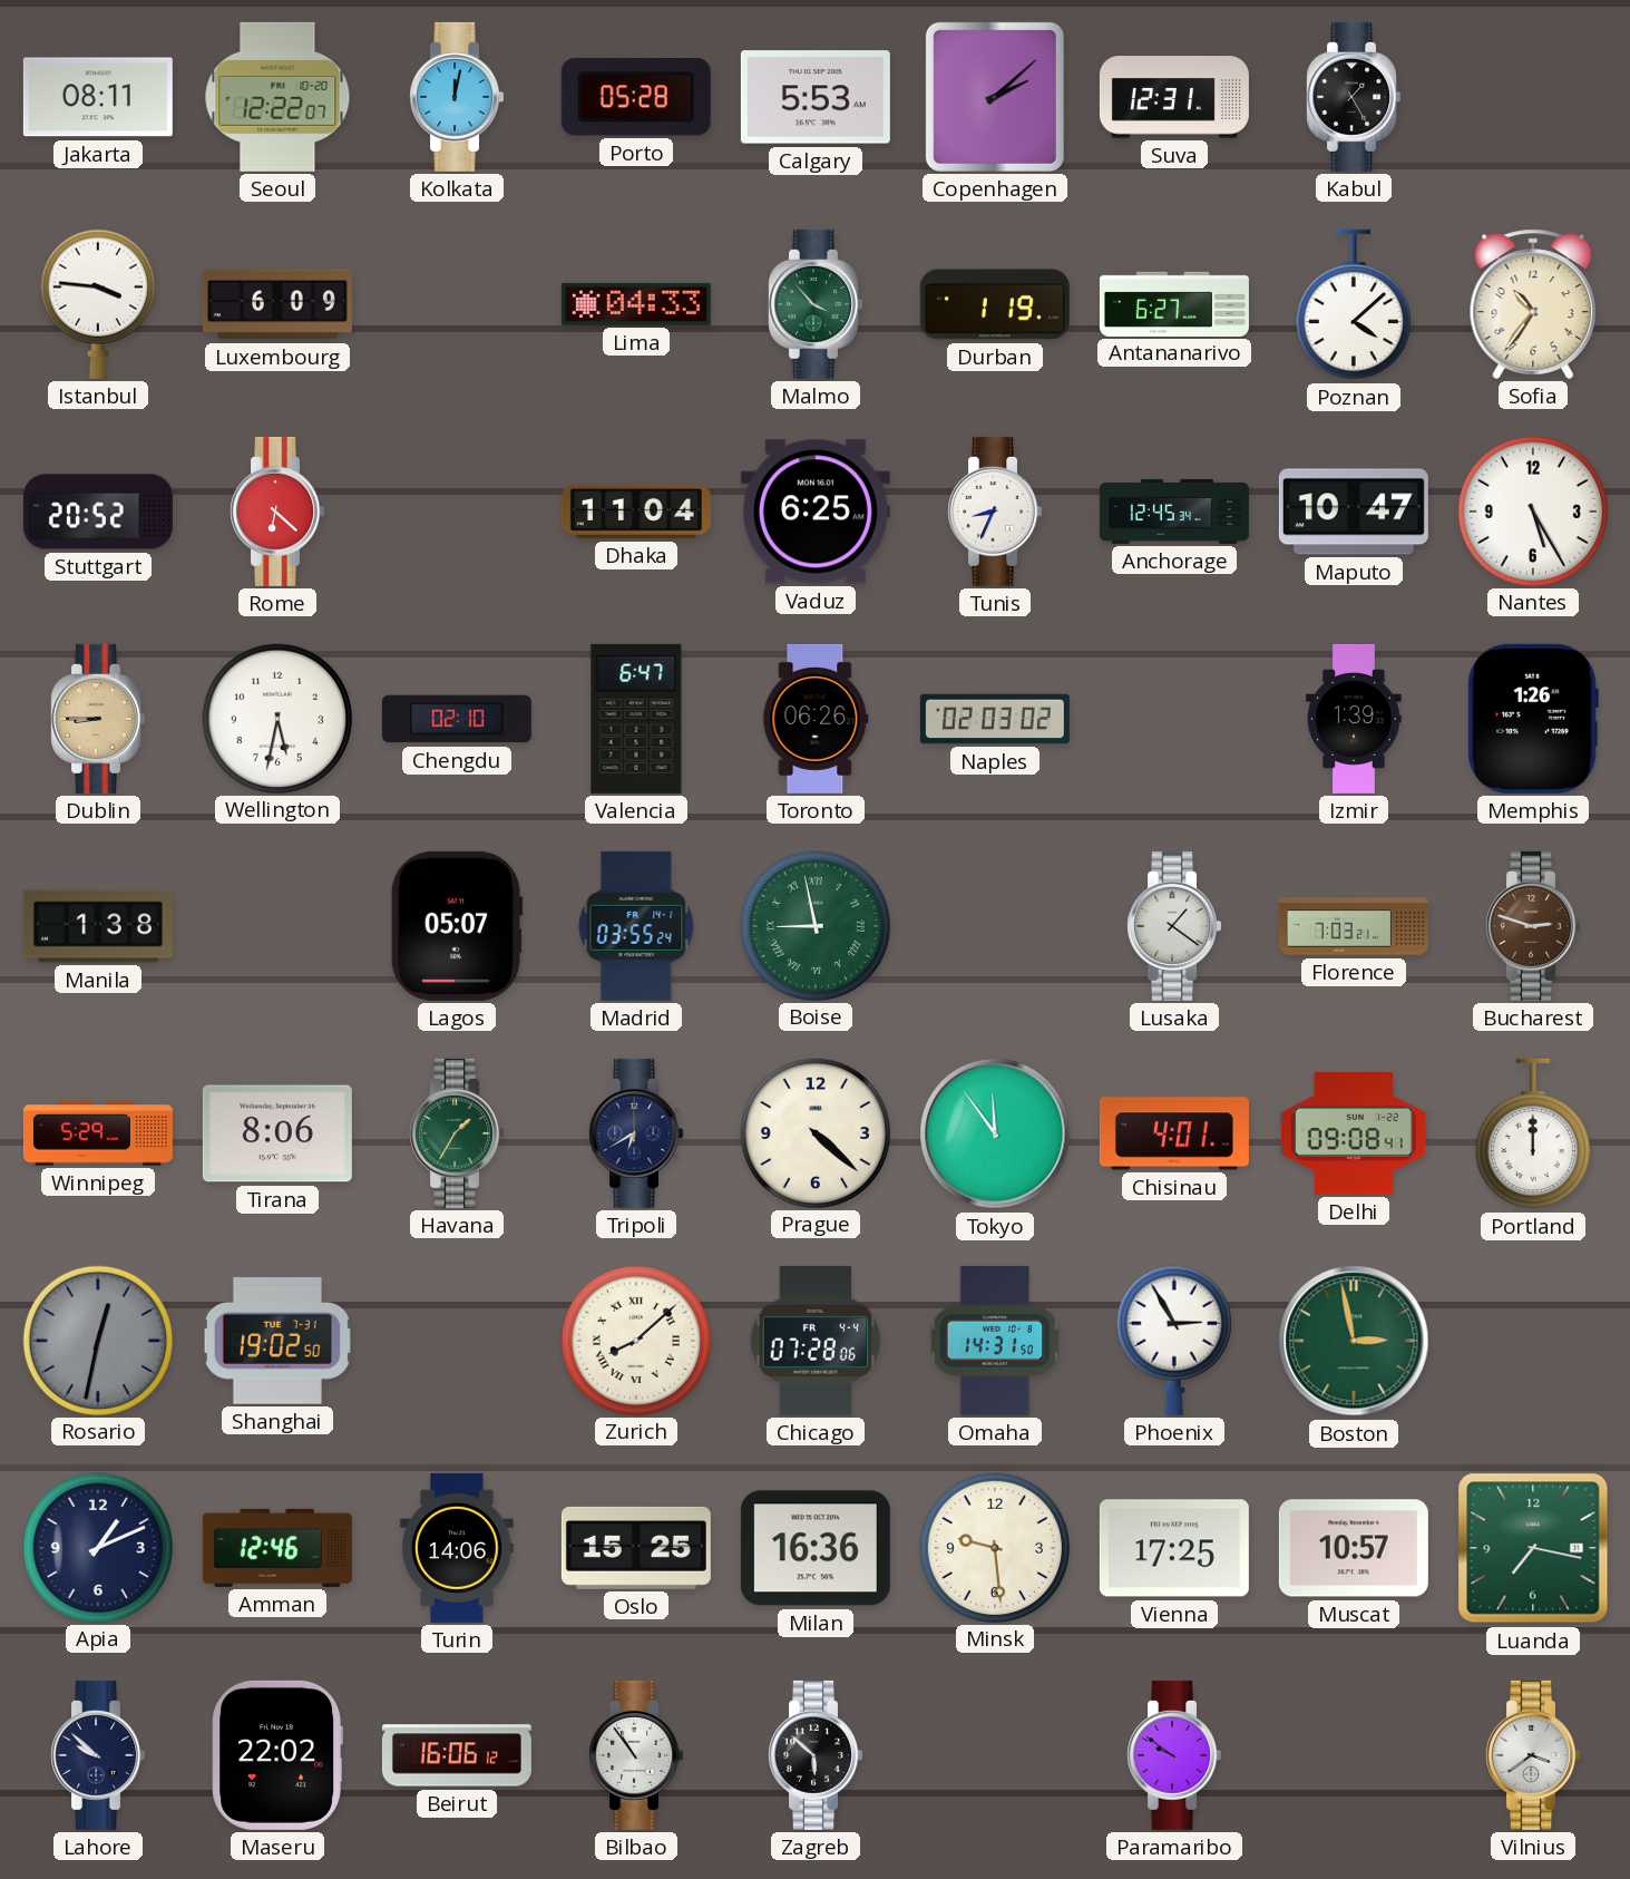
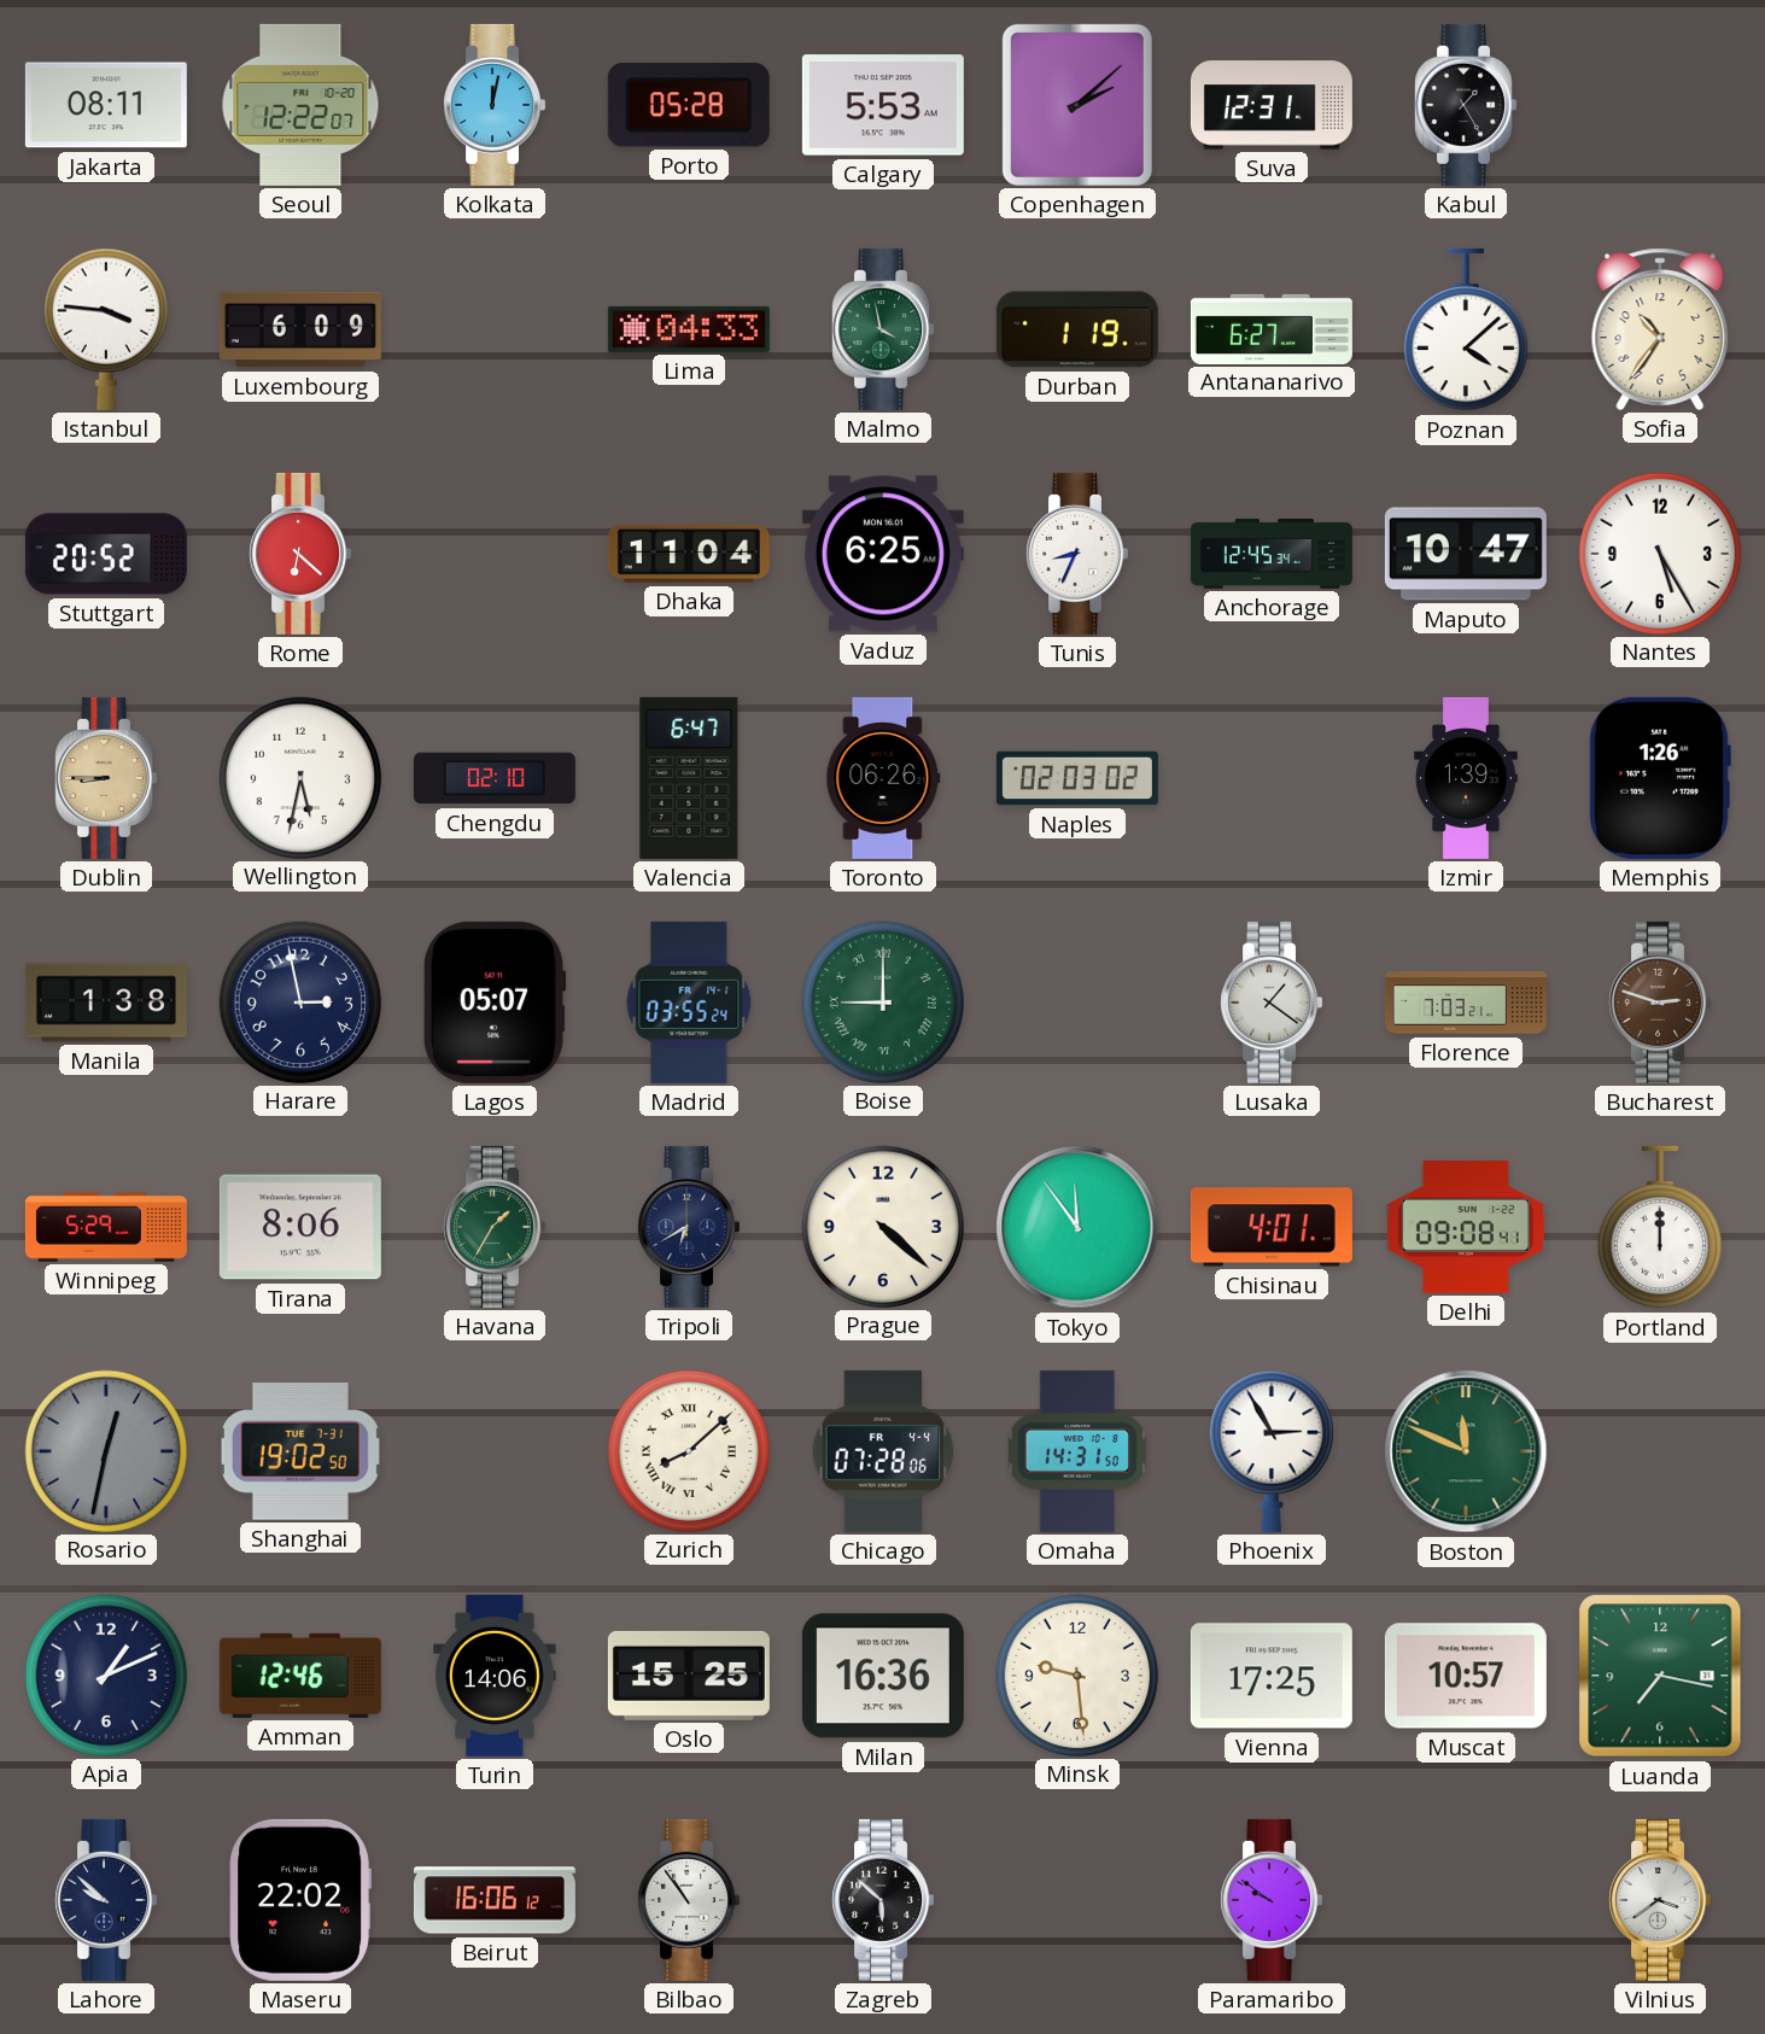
Malmo: 3:53 -> 3:58
Harare: none -> 2:58
Boise: 8:58 -> 9:00
Boston: 2:58 -> 11:49
